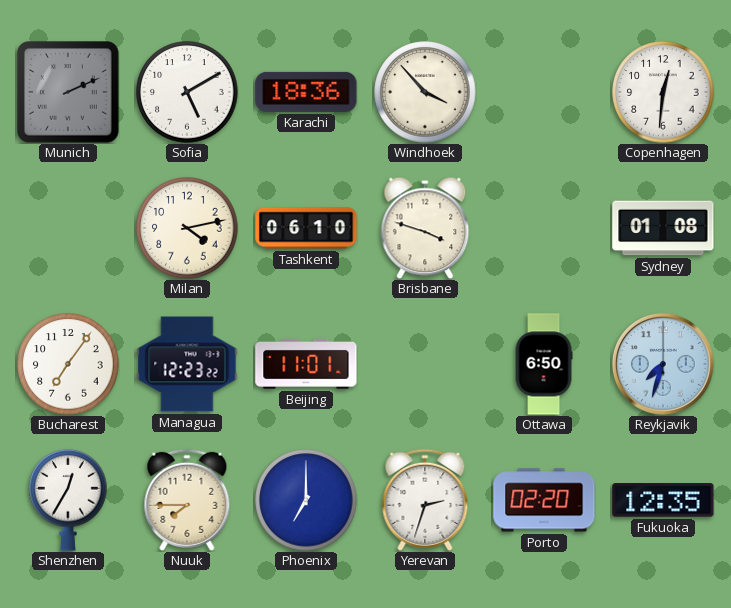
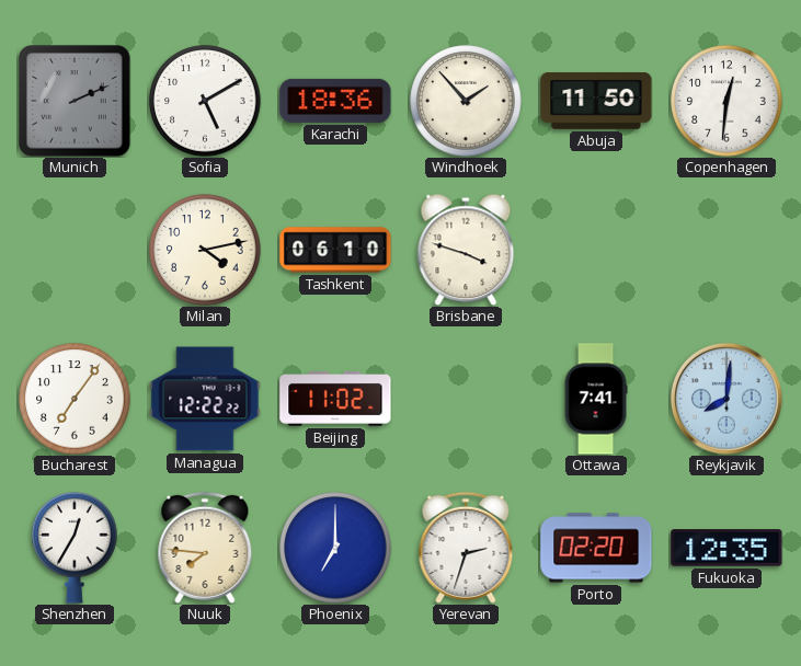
Windhoek: 3:53 -> 1:53
Abuja: none -> 11:50
Sydney: 01:08 -> none
Managua: 12:23 -> 12:22
Beijing: 11:01 -> 11:02
Ottawa: 6:50 -> 7:41
Reykjavik: 7:33 -> 8:01
Nuuk: 7:45 -> 7:46
